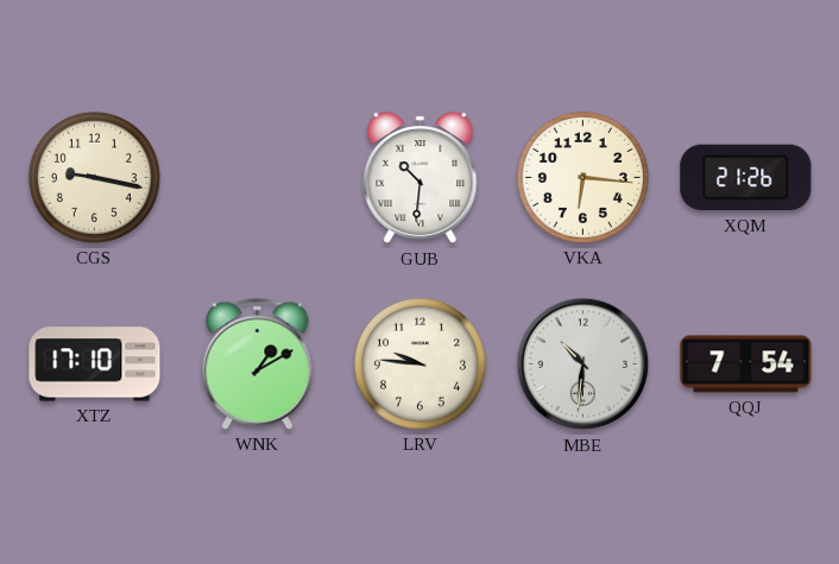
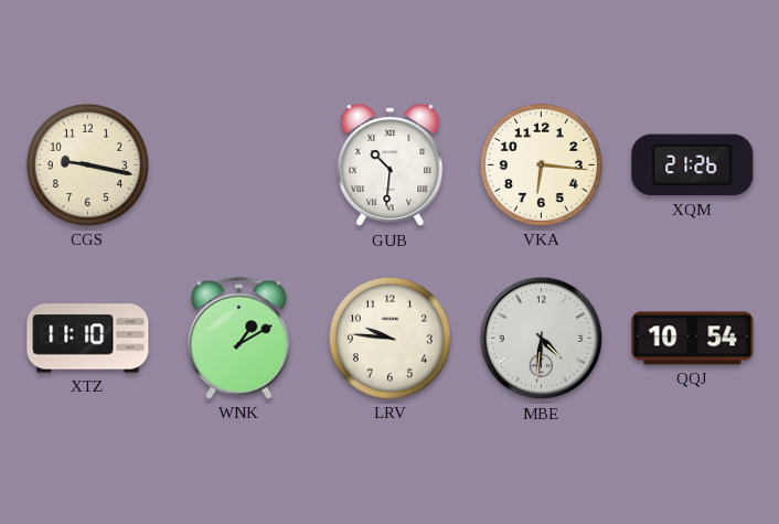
XTZ: 17:10 -> 11:10
MBE: 10:31 -> 4:31
QQJ: 7:54 -> 10:54
